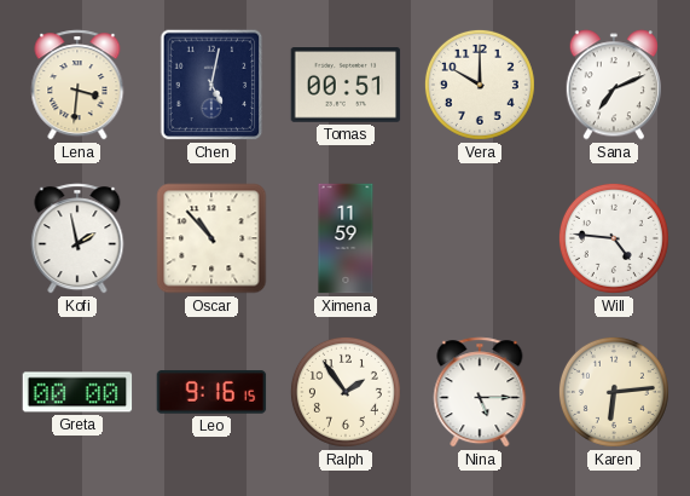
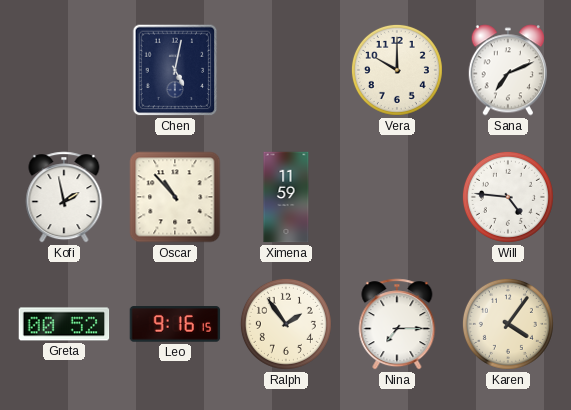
Lena: 3:31 -> none
Tomas: 00:51 -> none
Greta: 00:00 -> 00:52
Nina: 5:15 -> 7:15
Karen: 6:14 -> 4:06
